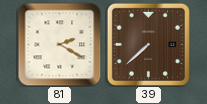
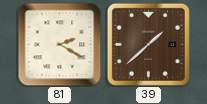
39: 7:38 -> 1:38
